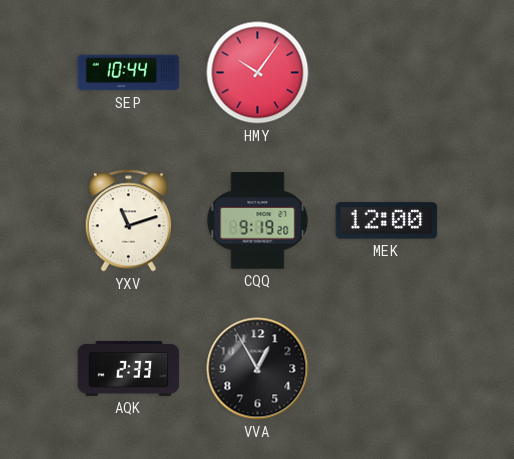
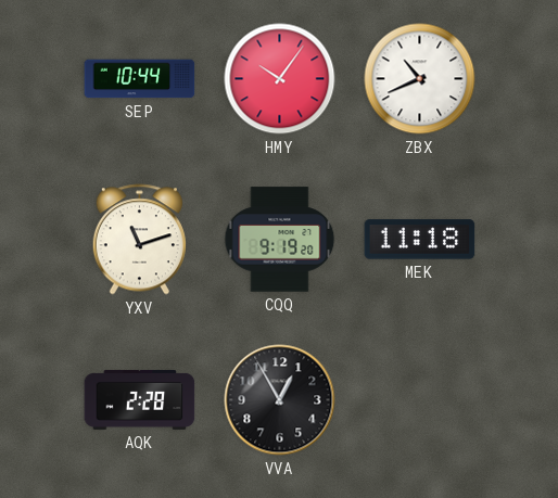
ZBX: none -> 10:41
MEK: 12:00 -> 11:18
AQK: 2:33 -> 2:28
